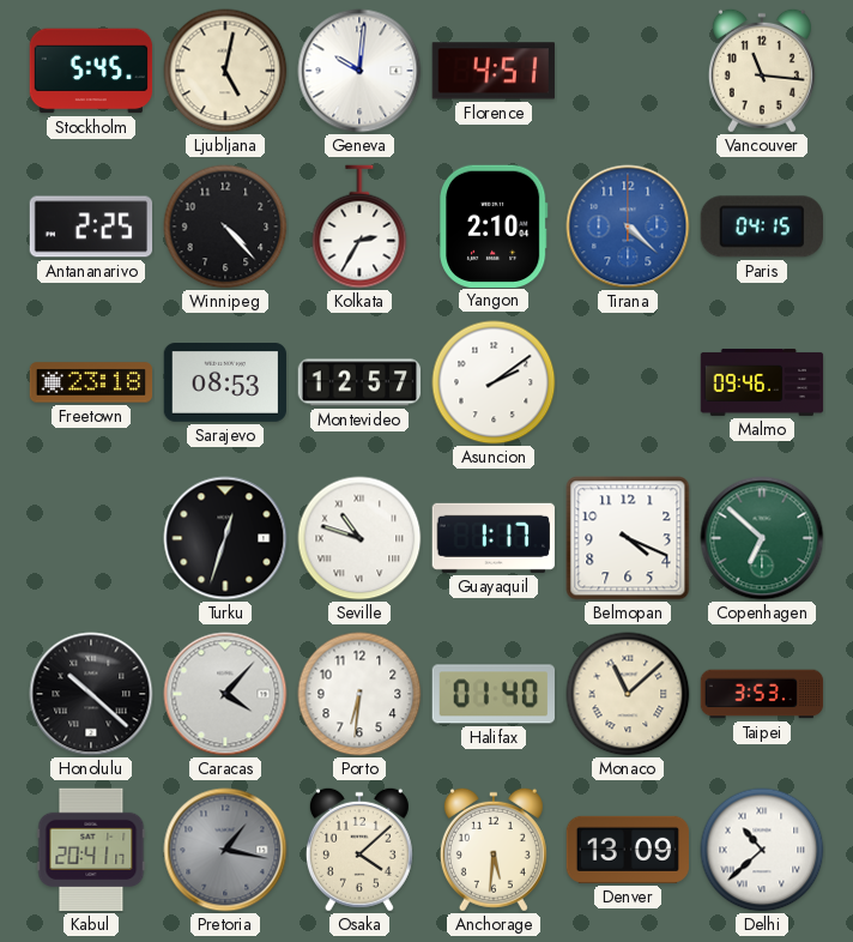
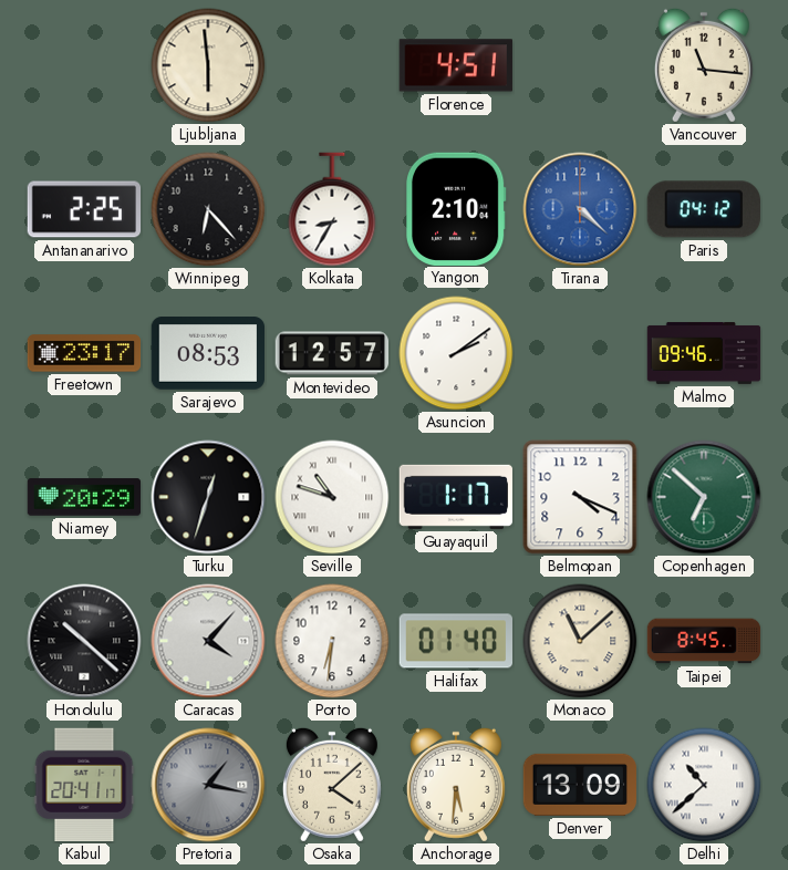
Stockholm: 5:45 -> none
Ljubljana: 5:02 -> 5:59
Geneva: 10:01 -> none
Winnipeg: 4:23 -> 6:23
Kolkata: 2:35 -> 8:35
Paris: 04:15 -> 04:12
Freetown: 23:18 -> 23:17
Niamey: none -> 20:29
Taipei: 3:53 -> 8:45
